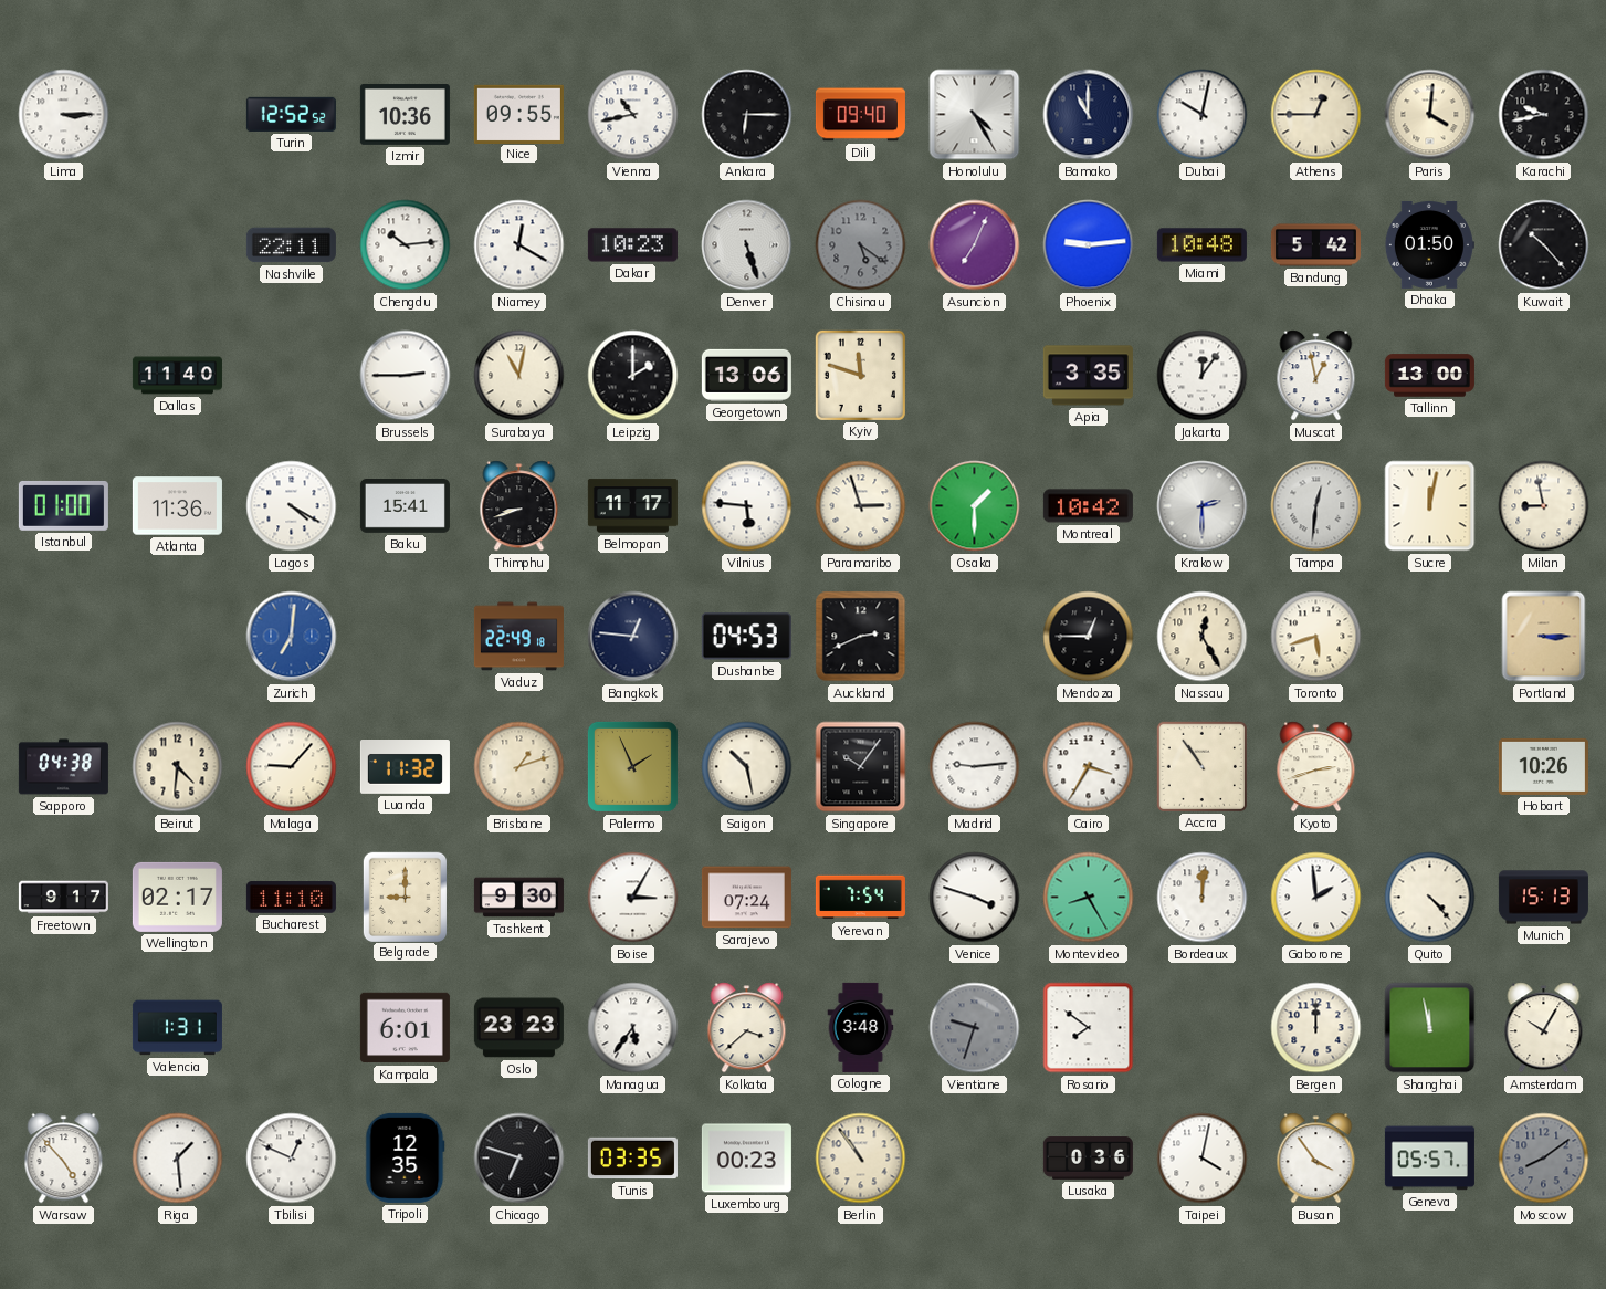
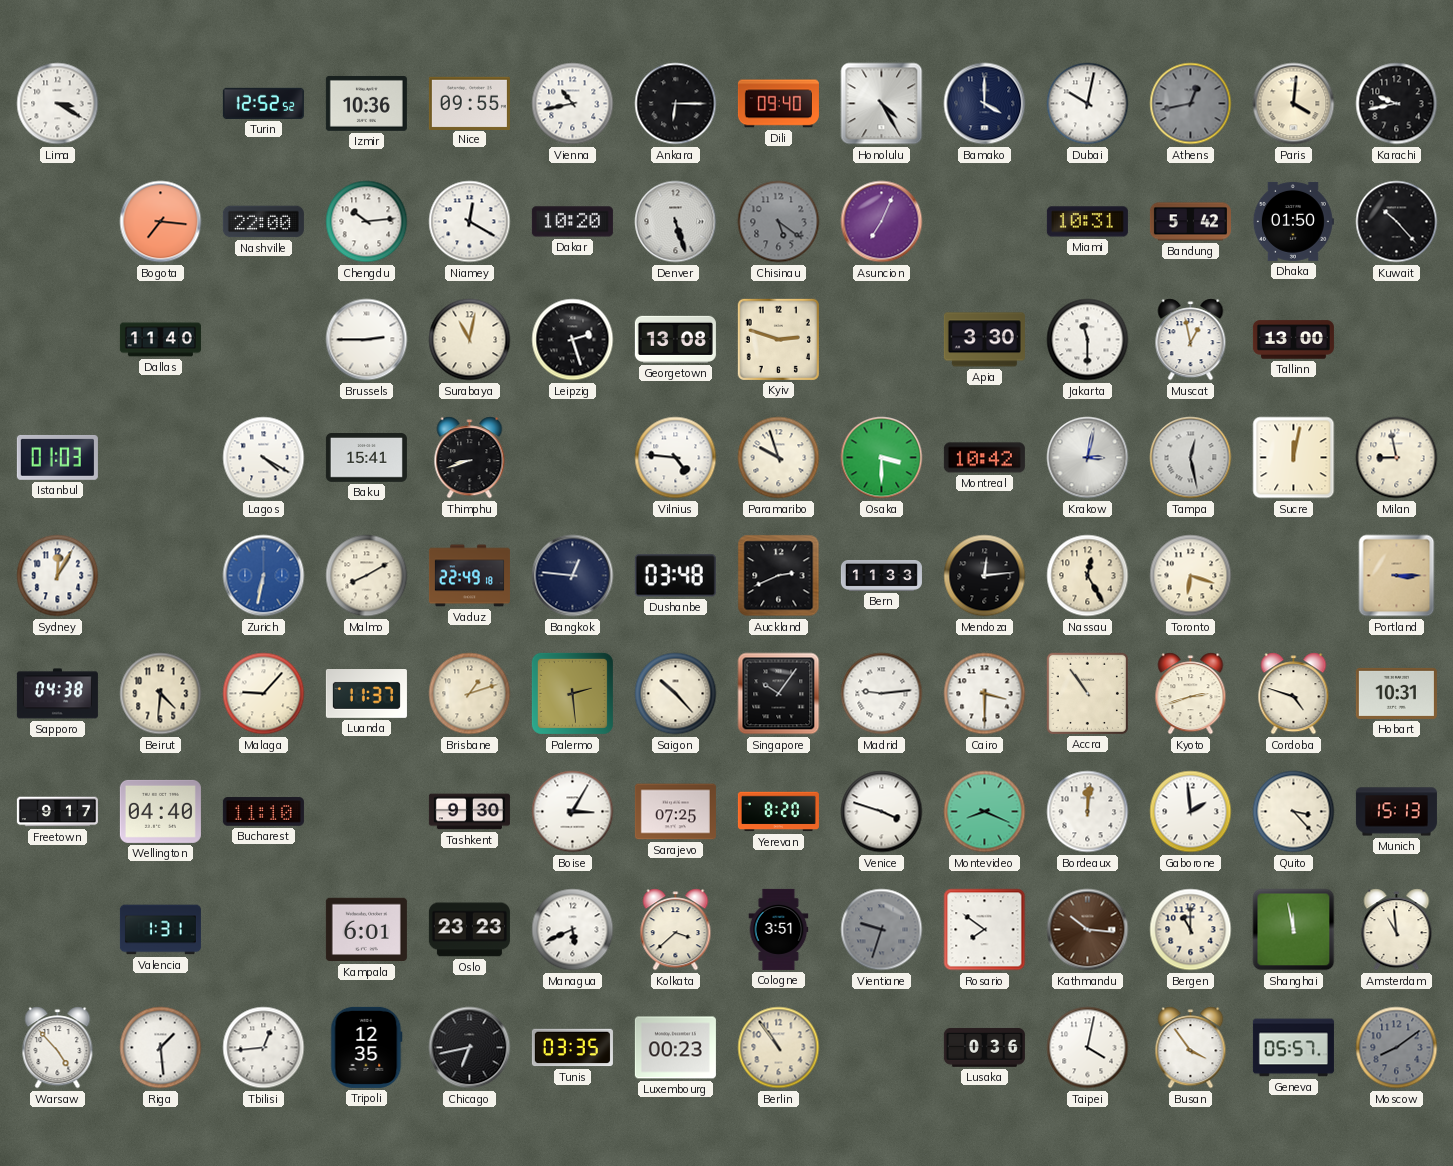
Lima: 3:15 -> 3:20
Bamako: 11:00 -> 4:00
Athens: 12:45 -> 12:43
Athens dial: cream -> grey
Bogota: none -> 7:16
Nashville: 22:11 -> 22:00
Dakar: 10:23 -> 10:20
Phoenix: 9:14 -> none
Miami: 10:48 -> 10:31
Leipzig: 2:00 -> 2:27
Georgetown: 13:06 -> 13:08
Kyiv: 11:48 -> 2:48
Apia: 3:35 -> 3:30
Jakarta: 12:06 -> 11:30
Istanbul: 01:00 -> 01:03
Atlanta: 11:36 -> none
Belmopan: 11:17 -> none
Vilnius: 5:46 -> 4:46
Paramaribo: 2:57 -> 9:57
Osaka: 1:30 -> 3:30
Krakow: 2:30 -> 3:02
Tampa: 12:31 -> 12:28
Sydney: none -> 12:05
Zurich: 7:01 -> 6:32
Malmo: none -> 8:10
Dushanbe: 04:53 -> 03:48
Bern: none -> 11:33
Mendoza: 12:45 -> 12:14
Toronto: 5:42 -> 6:18
Luanda: 11:32 -> 11:37
Palermo: 1:56 -> 2:29
Saigon: 10:28 -> 10:23
Cairo: 3:35 -> 3:30
Cordoba: none -> 4:48
Hobart: 10:26 -> 10:31
Wellington: 02:17 -> 04:40
Belgrade: 9:00 -> none
Sarajevo: 07:24 -> 07:25
Yerevan: 7:54 -> 8:20
Montevideo: 8:25 -> 8:19
Quito: 4:23 -> 3:23
Managua: 5:36 -> 5:41
Cologne: 3:48 -> 3:51
Kathmandu: none -> 10:16
Bergen: 12:00 -> 11:00
Amsterdam: 10:05 -> 10:59
Tbilisi: 12:49 -> 12:44
Chicago: 6:48 -> 6:43
